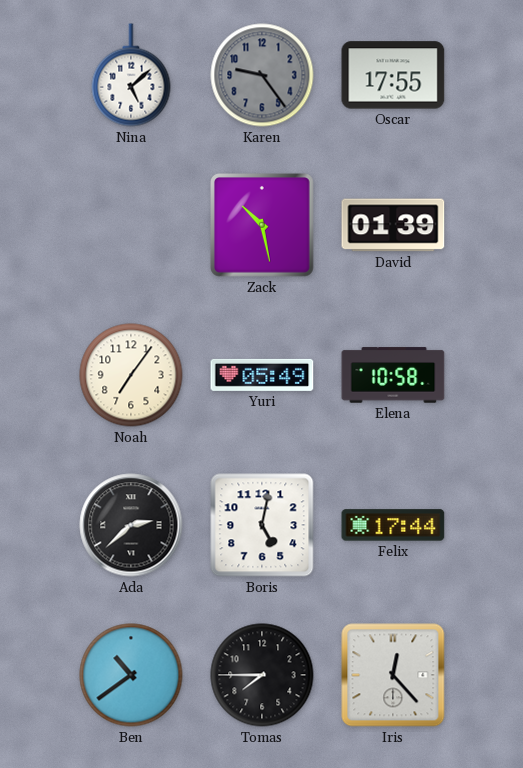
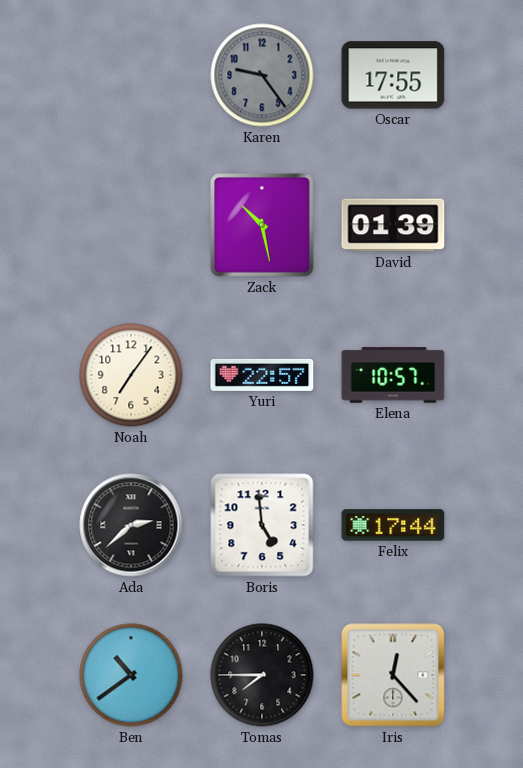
Nina: 5:08 -> none
Yuri: 05:49 -> 22:57
Elena: 10:58 -> 10:57
Boris: 5:02 -> 4:59
